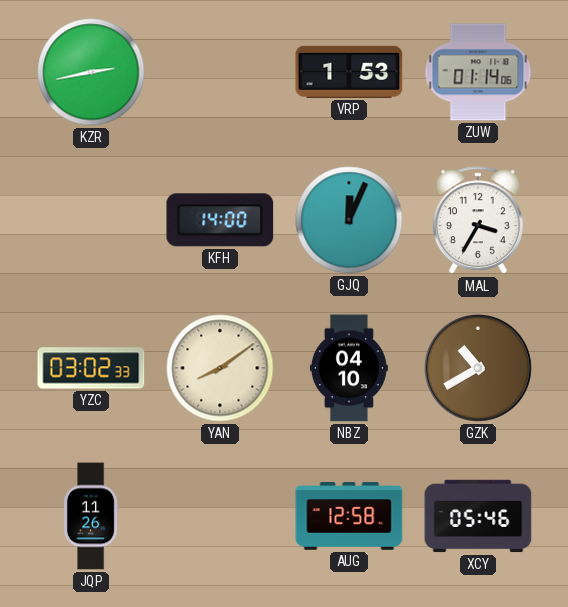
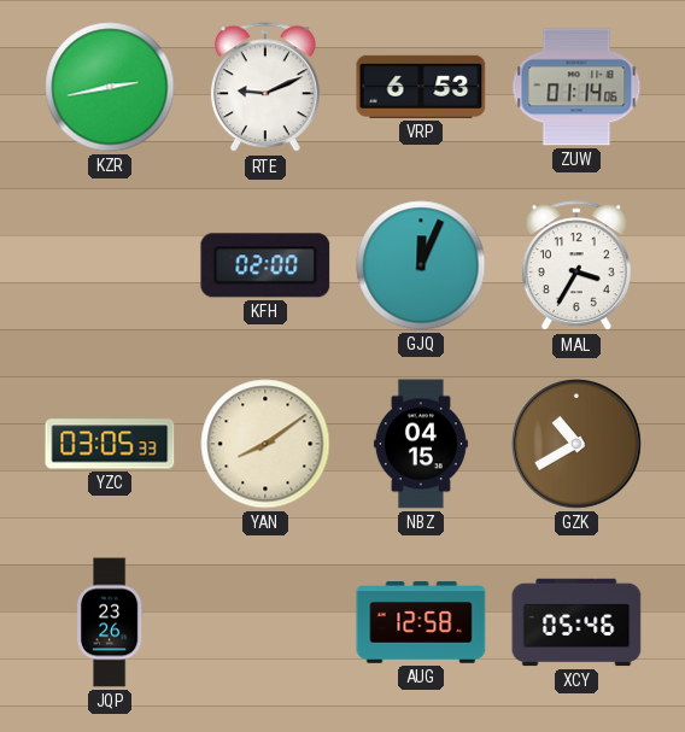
RTE: none -> 9:11
VRP: 1:53 -> 6:53
KFH: 14:00 -> 02:00
YZC: 03:02 -> 03:05
NBZ: 04:10 -> 04:15
JQP: 11:26 -> 23:26
